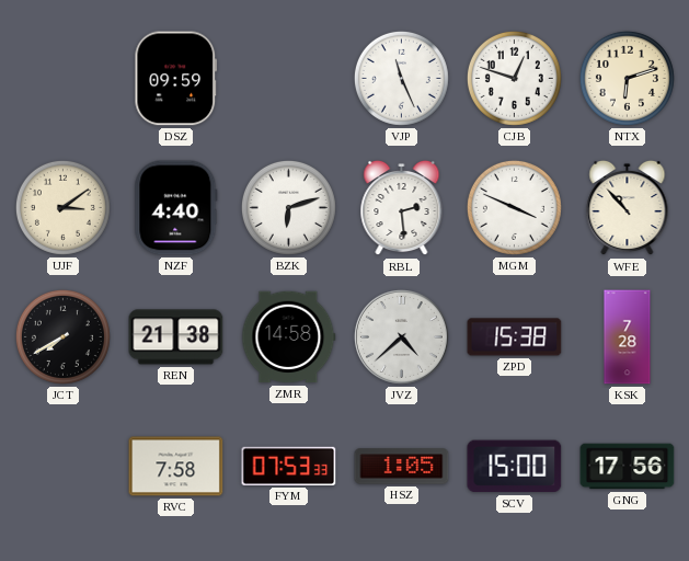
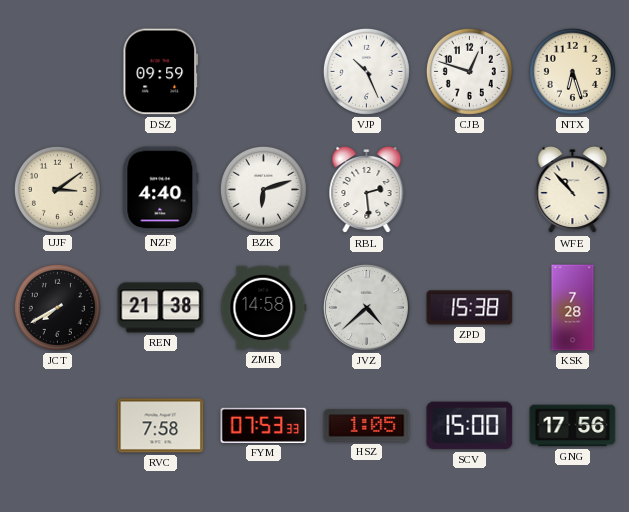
VJP: 11:26 -> 10:26
NTX: 6:12 -> 6:27
MGM: 3:49 -> none
